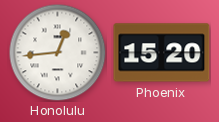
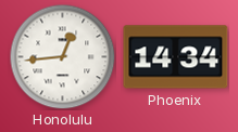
Phoenix: 15:20 -> 14:34
